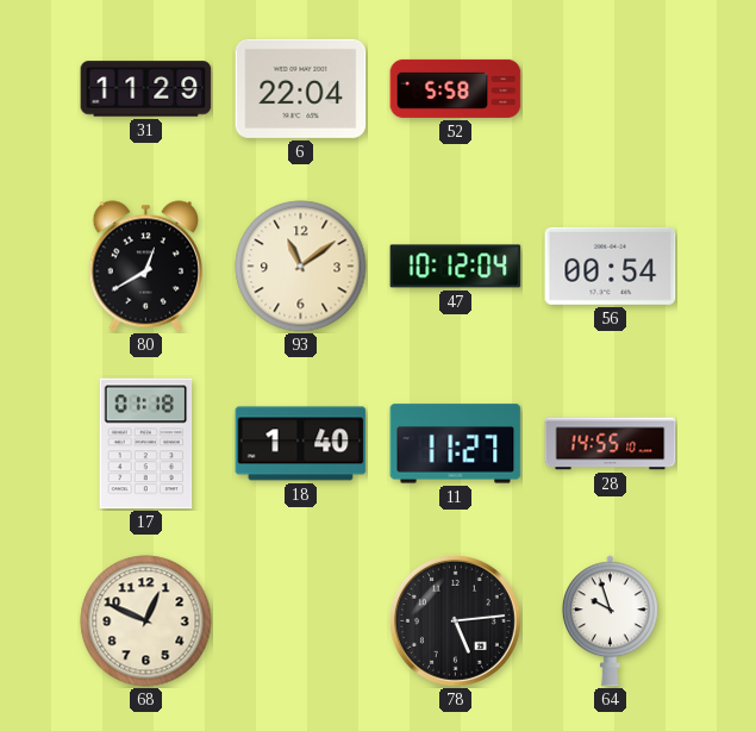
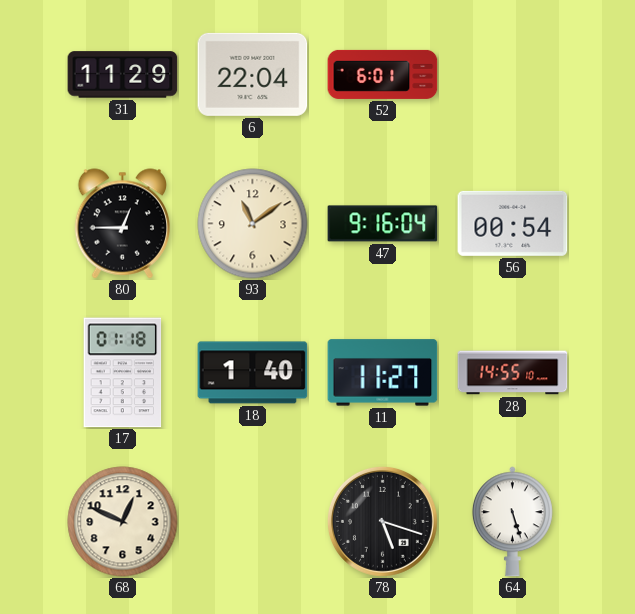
52: 5:58 -> 6:01
80: 12:40 -> 12:45
47: 10:12 -> 9:16
78: 5:14 -> 5:18
64: 9:57 -> 5:27
